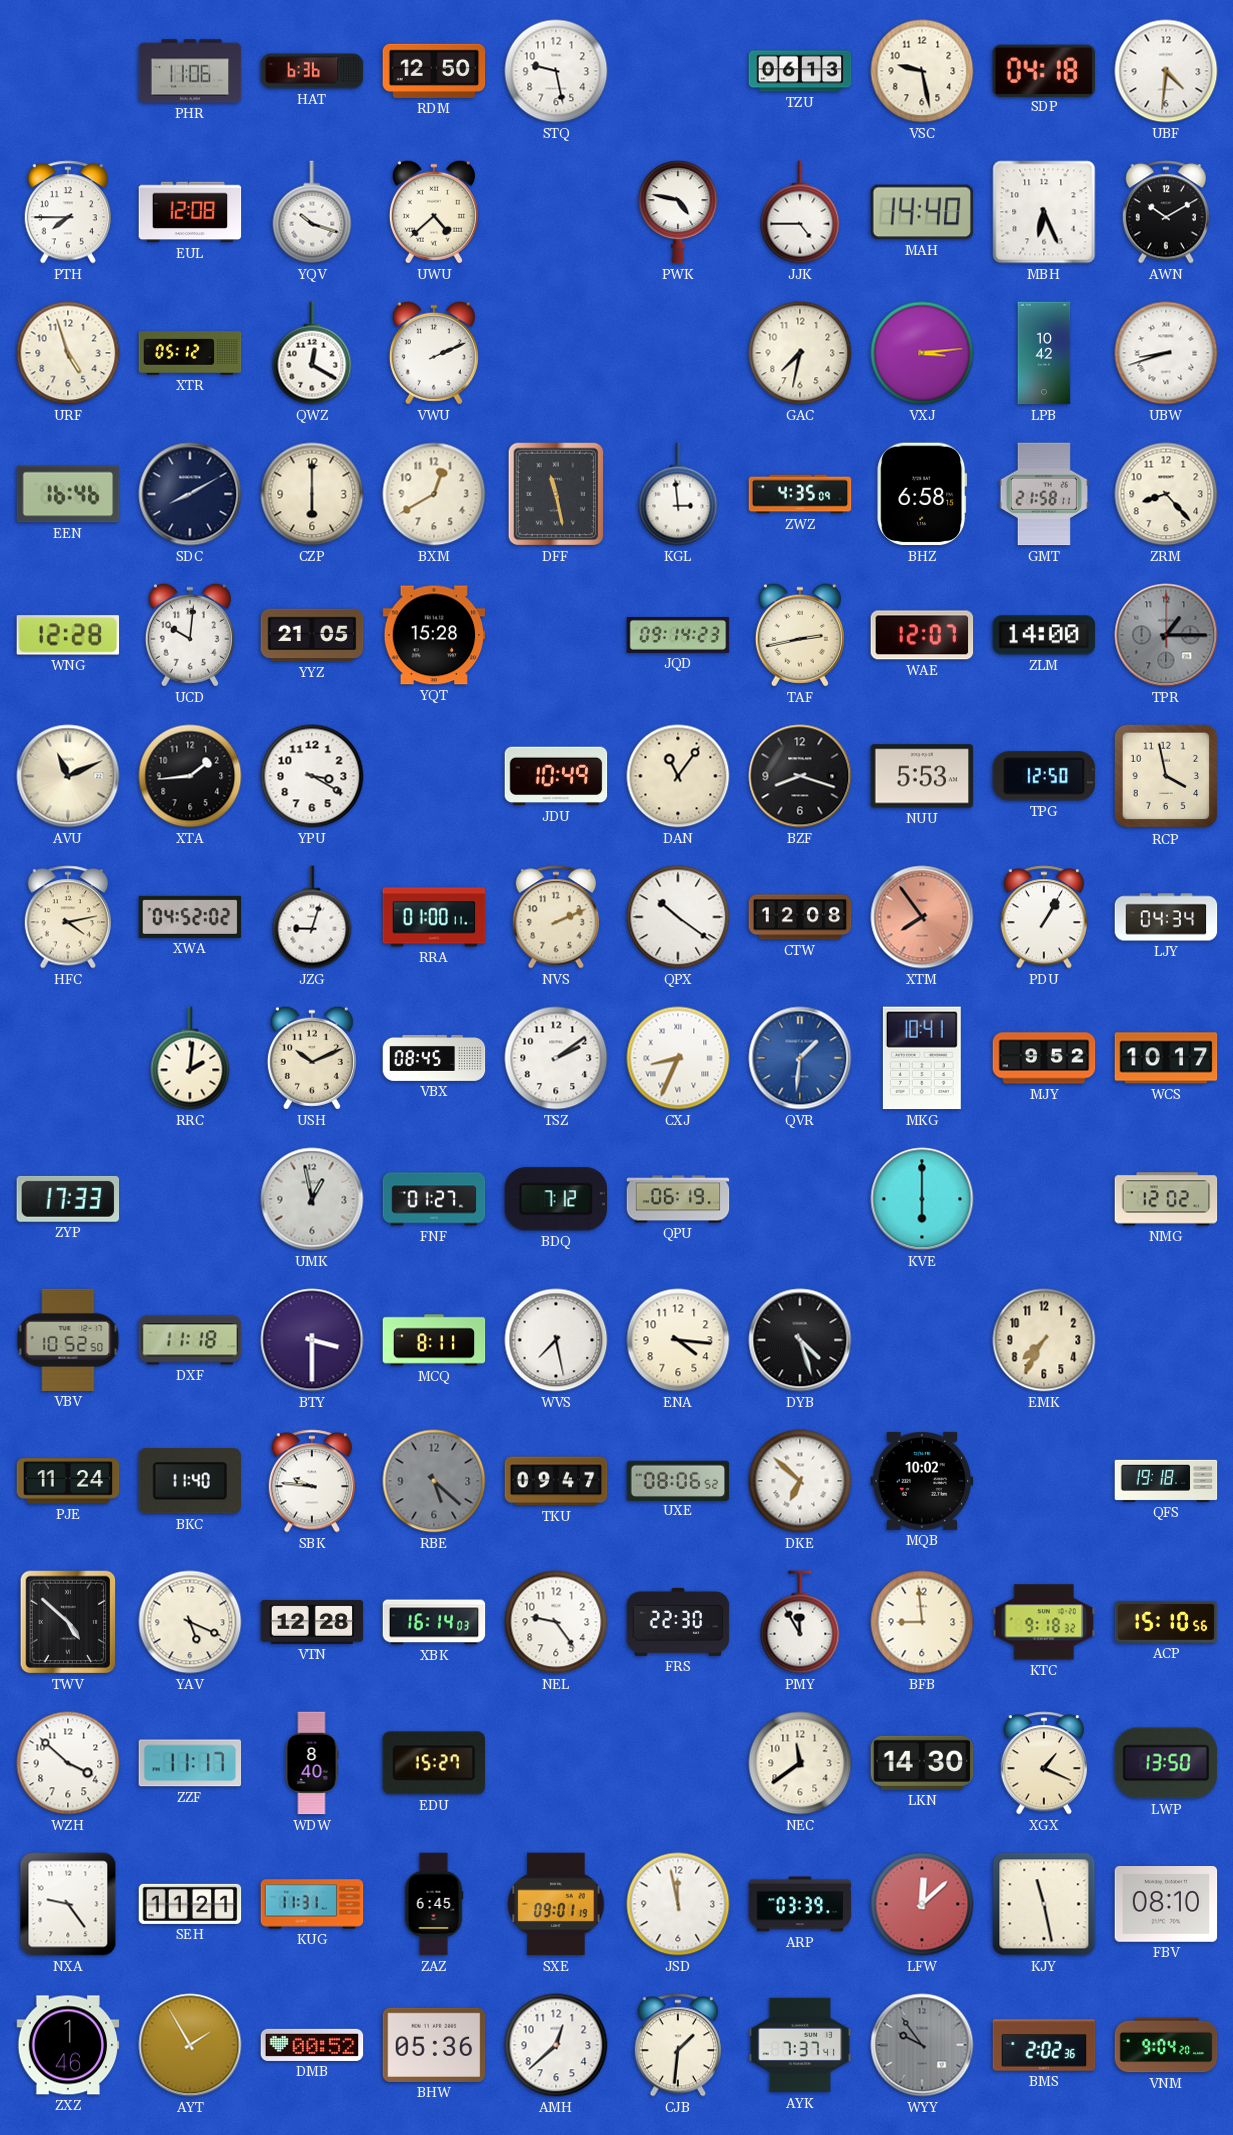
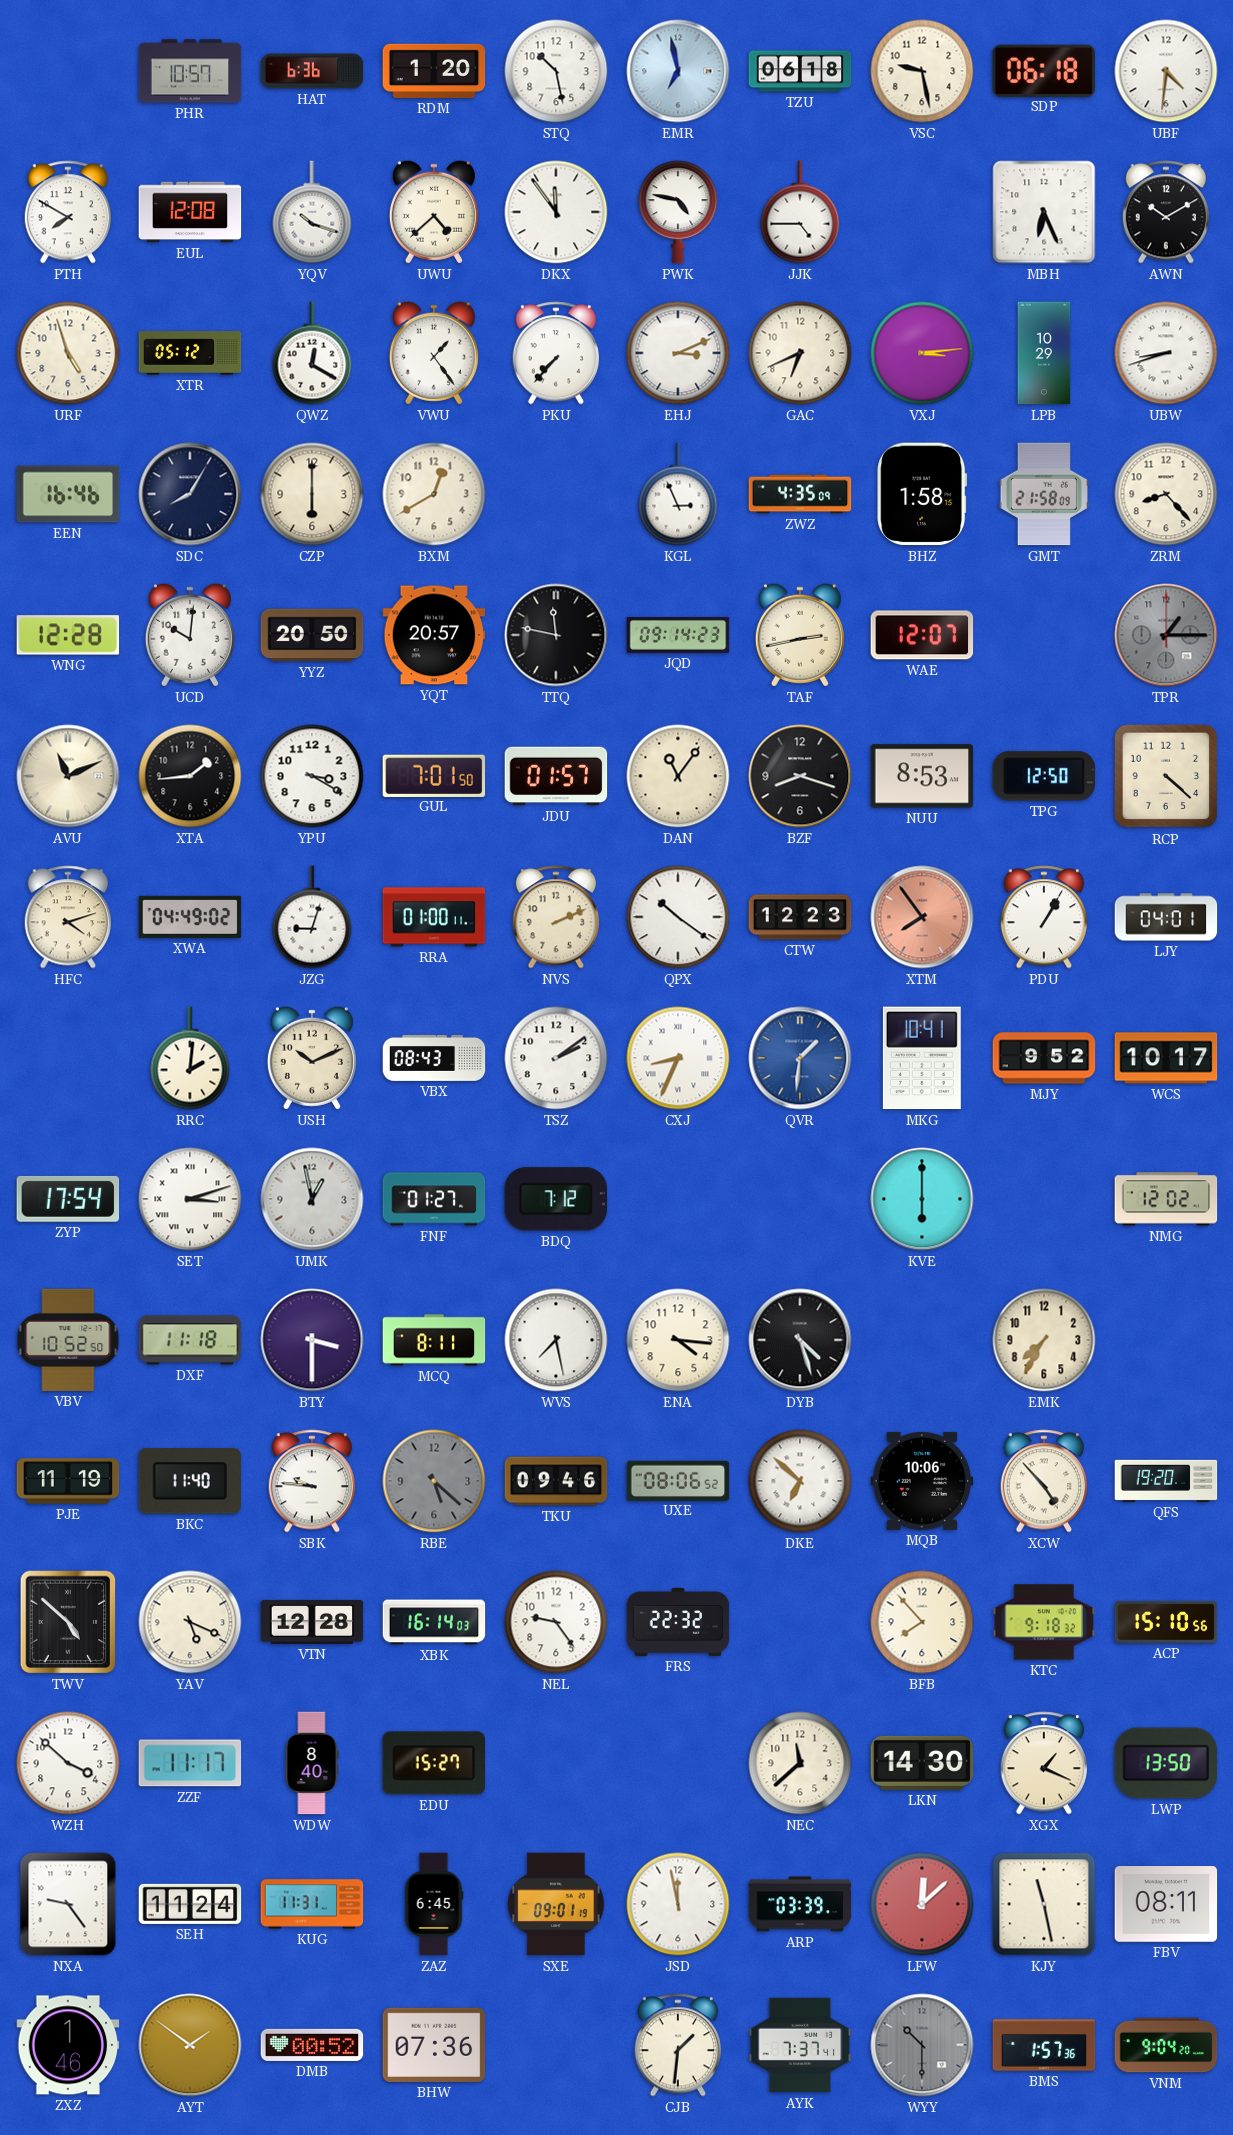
PHR: 11:06 -> 10:57
RDM: 12:50 -> 1:20
STQ: 9:28 -> 10:28
EMR: none -> 6:58
TZU: 06:13 -> 06:18
SDP: 04:18 -> 06:18
PTH: 7:45 -> 7:50
DKX: none -> 11:54
MAH: 14:40 -> none
VWU: 2:11 -> 1:24
PKU: none -> 7:37
EHJ: none -> 3:11
GAC: 7:32 -> 6:41
LPB: 10:42 -> 10:29
SDC: 8:10 -> 8:05
DFF: 11:28 -> none
KGL: 2:59 -> 2:56
BHZ: 6:58 -> 1:58
GMT: 21:58:11 -> 21:58:09
YYZ: 21:05 -> 20:50
YQT: 15:28 -> 20:57
TTQ: none -> 11:47
ZLM: 14:00 -> none
GUL: none -> 7:01
JDU: 10:49 -> 01:57
NUU: 5:53 -> 8:53
RCP: 3:58 -> 4:22
HFC: 4:13 -> 4:12
XWA: 04:52 -> 04:49
CTW: 12:08 -> 12:23
LJY: 04:34 -> 04:01
VBX: 08:45 -> 08:43
ZYP: 17:33 -> 17:54
SET: none -> 3:12
QPU: 06:19 -> none
PJE: 11:24 -> 11:19
TKU: 09:47 -> 09:46
MQB: 10:02 -> 10:06
XCW: none -> 4:53
QFS: 19:18 -> 19:20
FRS: 22:30 -> 22:32
PMY: 11:55 -> none
BFB: 8:59 -> 7:53
NEC: 11:39 -> 11:38
SEH: 11:21 -> 11:24
FBV: 08:10 -> 08:11
AYT: 1:55 -> 1:51
BHW: 05:36 -> 07:36
AMH: 12:38 -> none
WYY: 9:54 -> 10:30
BMS: 2:02 -> 1:57
